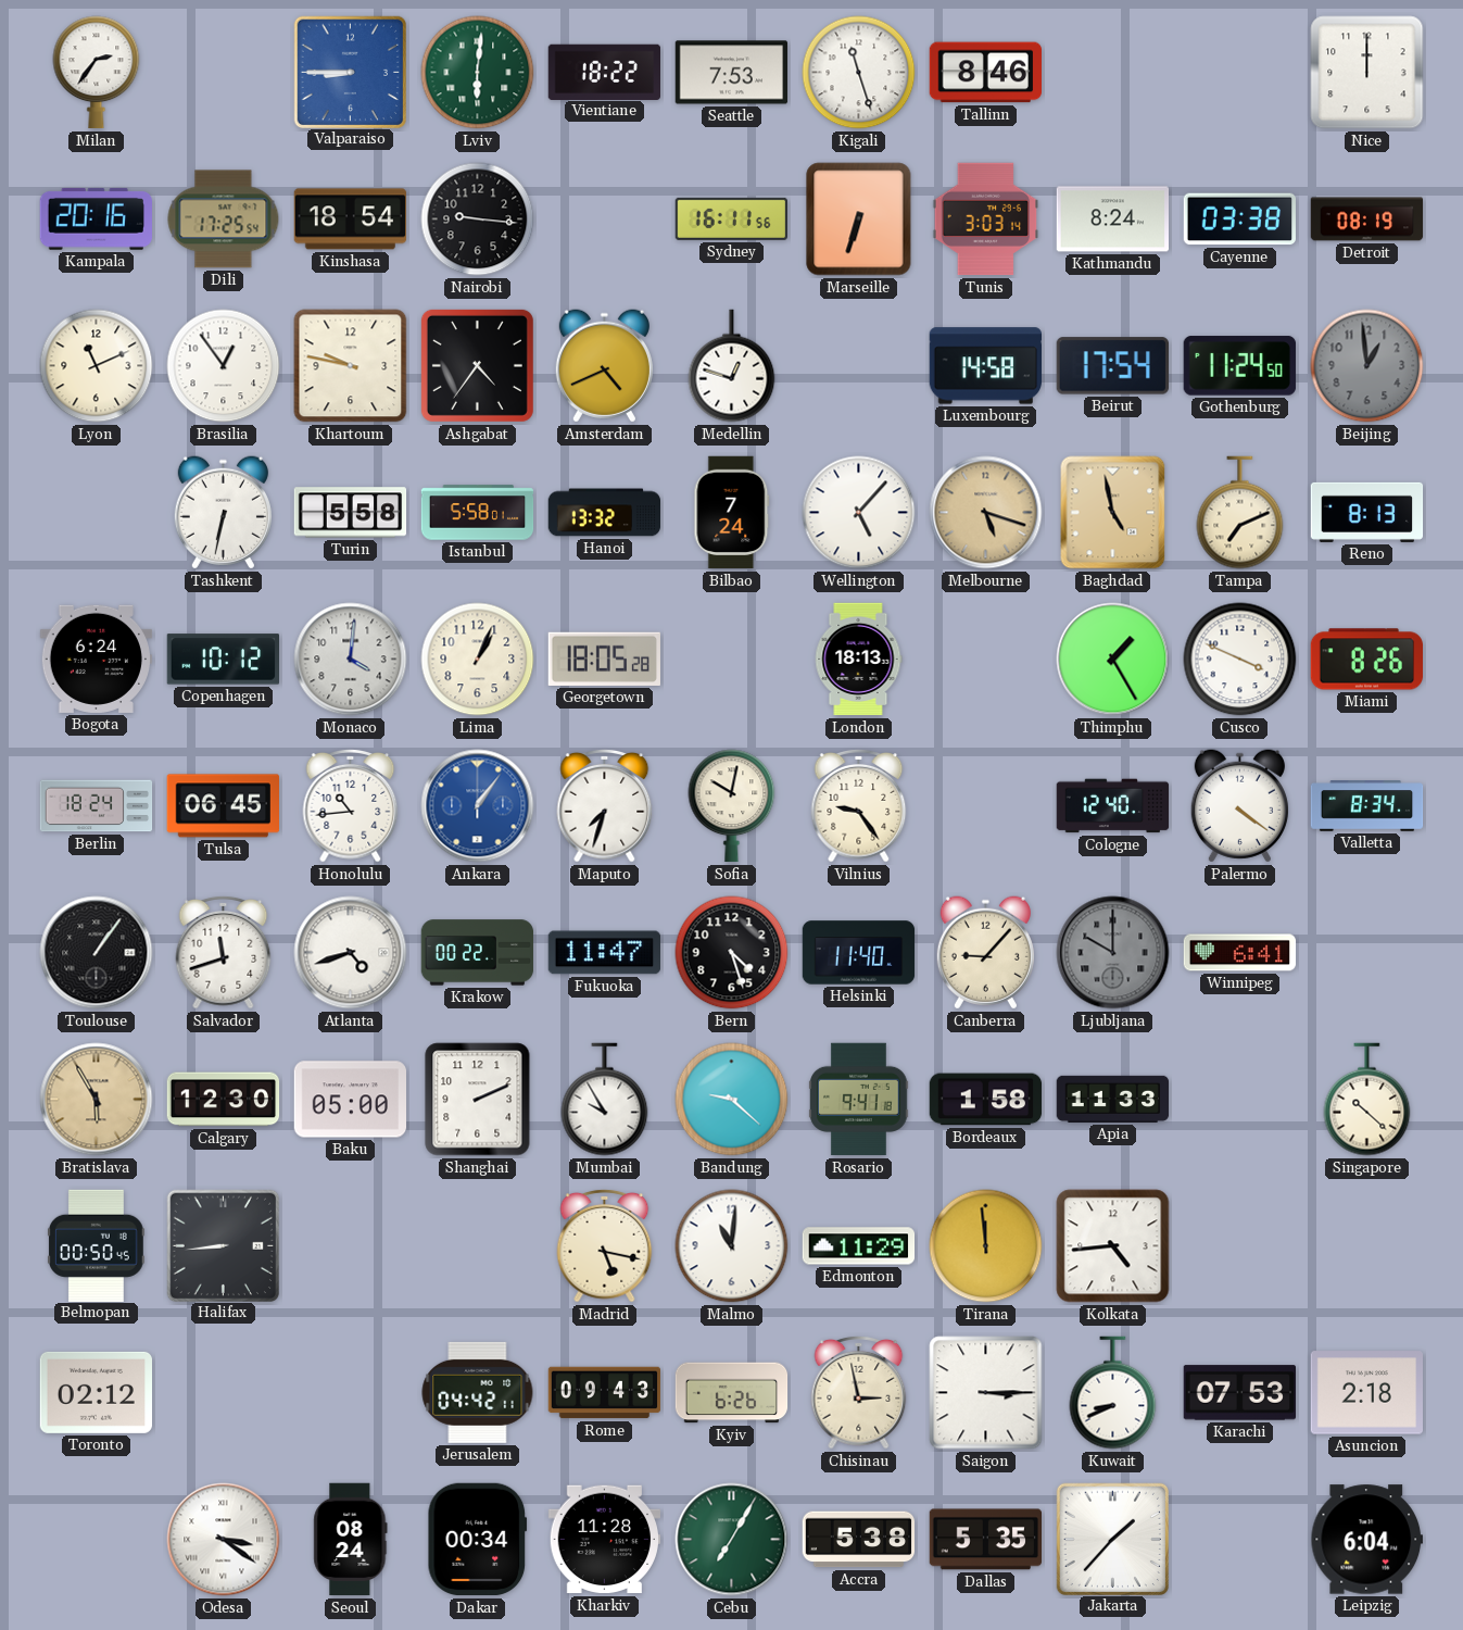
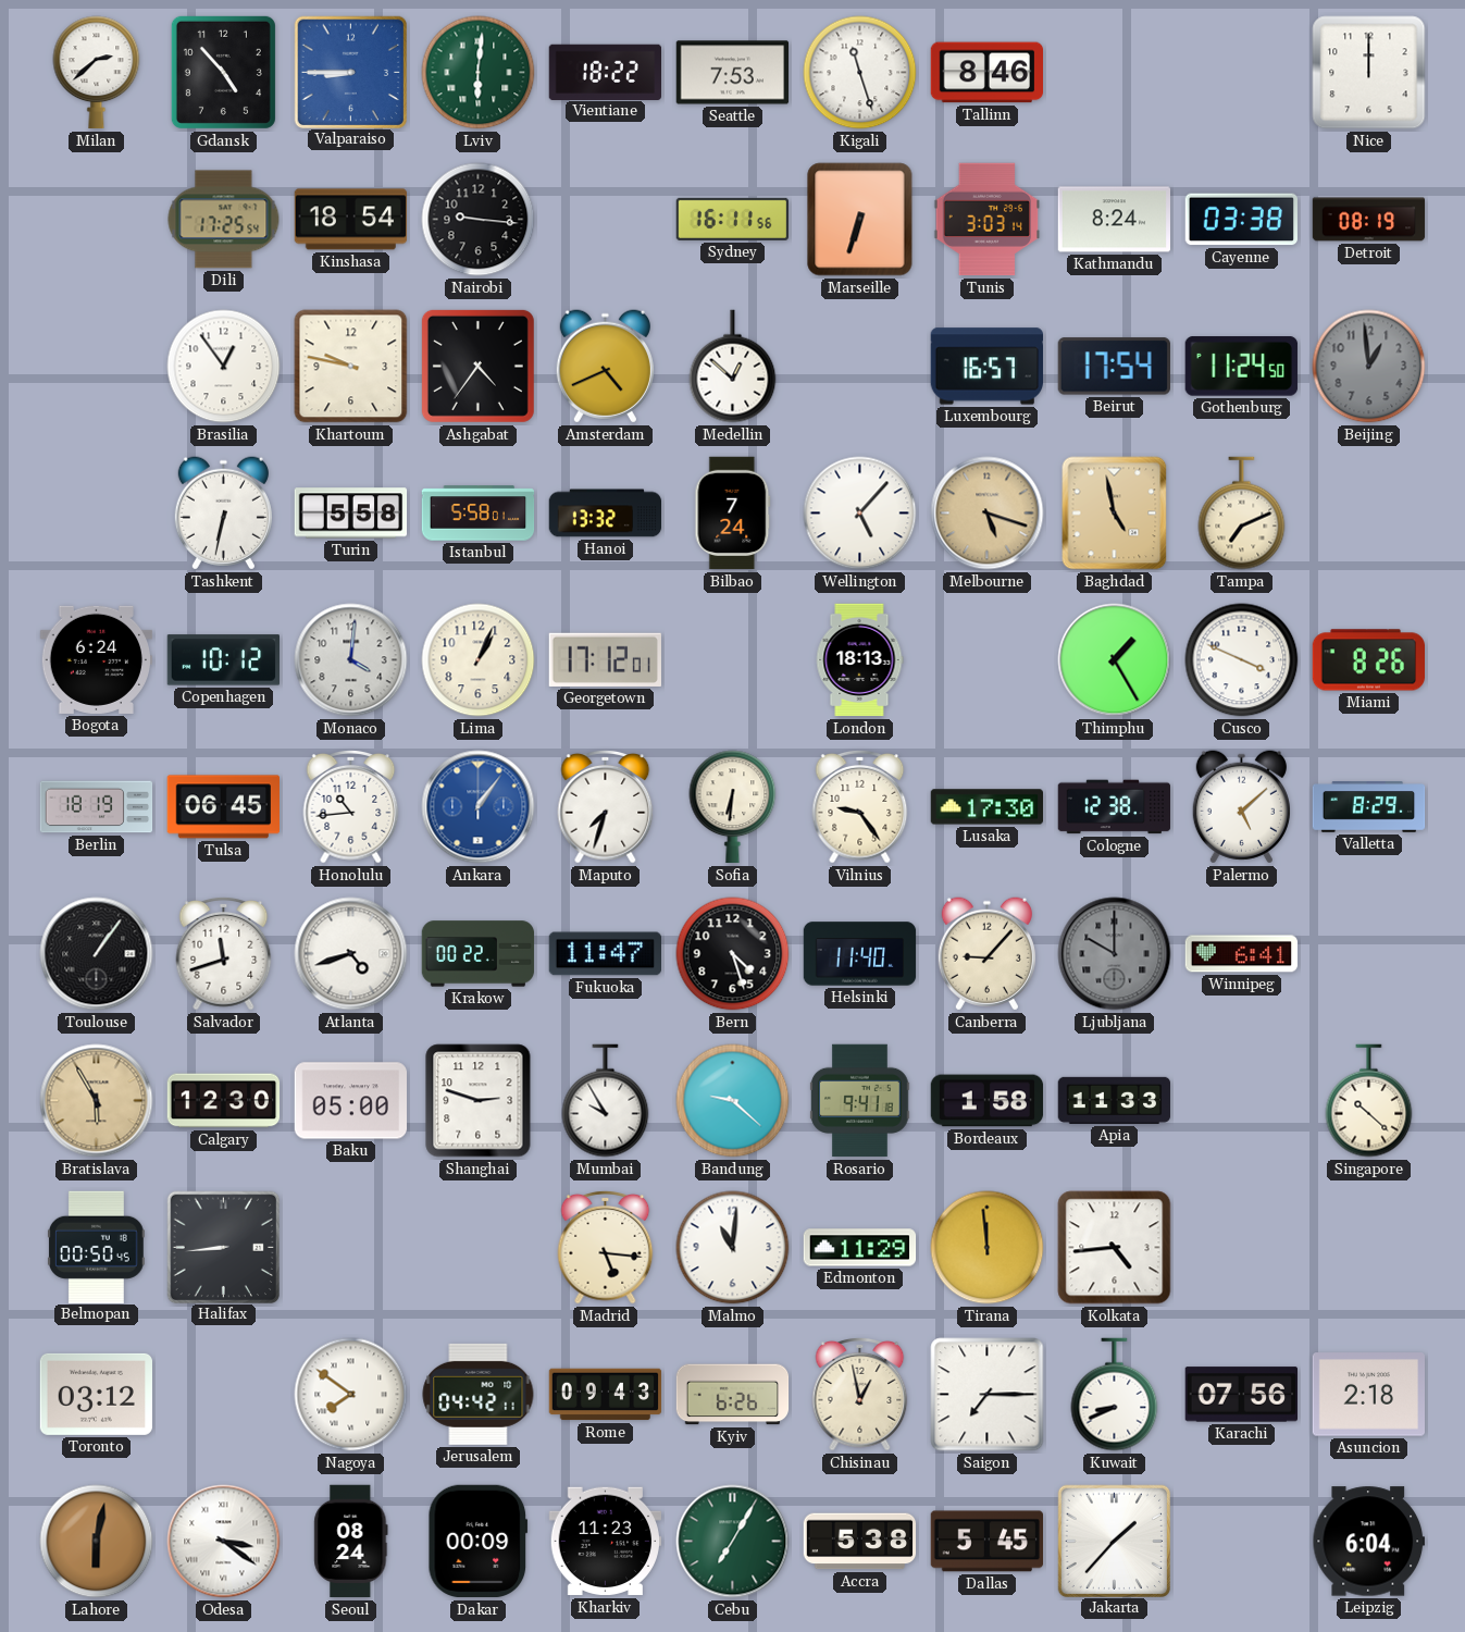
Milan: 2:36 -> 2:38
Gdansk: none -> 4:53
Kampala: 20:16 -> none
Lyon: 11:11 -> none
Medellin: 12:48 -> 12:52
Luxembourg: 14:58 -> 16:57
Reno: 8:13 -> none
Georgetown: 18:05 -> 17:12
Berlin: 18:24 -> 18:19
Sofia: 10:02 -> 6:31
Lusaka: none -> 17:30
Cologne: 12:40 -> 12:38
Palermo: 4:21 -> 5:08
Valletta: 8:34 -> 8:29
Shanghai: 2:11 -> 2:48
Madrid: 5:17 -> 5:16
Toronto: 02:12 -> 03:12
Nagoya: none -> 7:51
Chisinau: 2:58 -> 12:58
Saigon: 3:15 -> 7:15
Karachi: 07:53 -> 07:56
Lahore: none -> 6:02
Dakar: 00:34 -> 00:09
Kharkiv: 11:28 -> 11:23
Dallas: 5:35 -> 5:45
